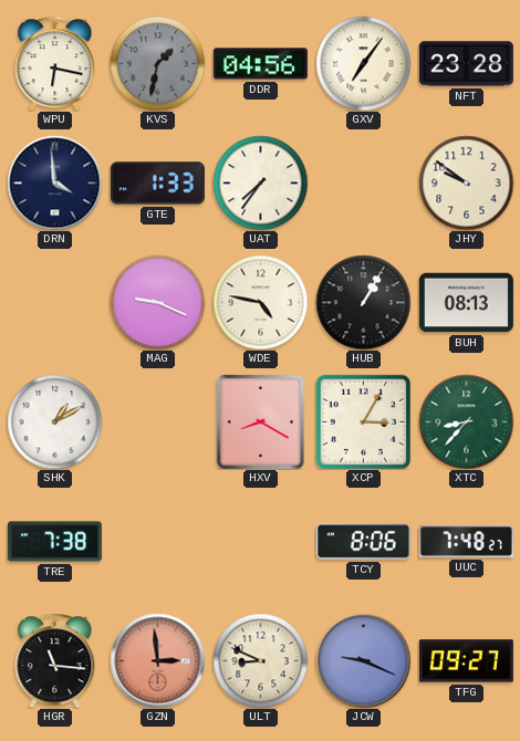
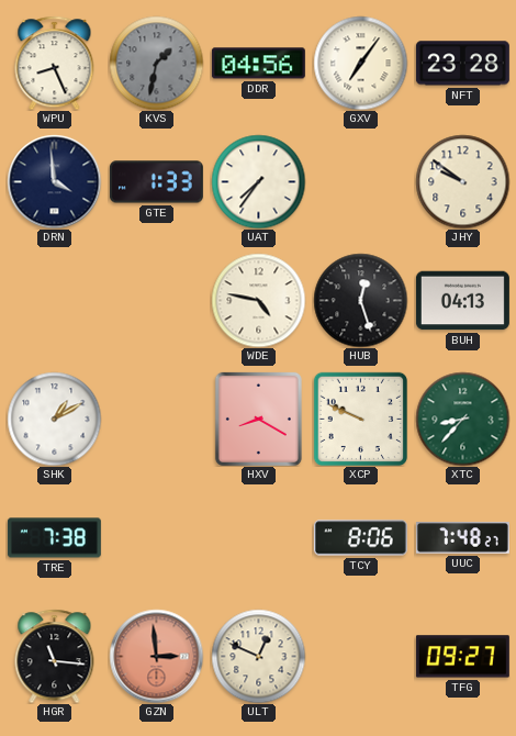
WPU: 6:17 -> 8:26
MAG: 9:19 -> none
HUB: 1:05 -> 12:27
BUH: 08:13 -> 04:13
XCP: 3:05 -> 9:49
ULT: 8:49 -> 12:49
JCW: 9:19 -> none
